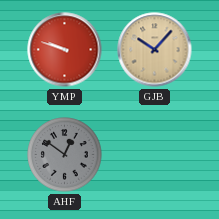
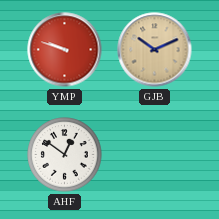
GJB: 10:07 -> 10:11
AHF dial: grey -> white
